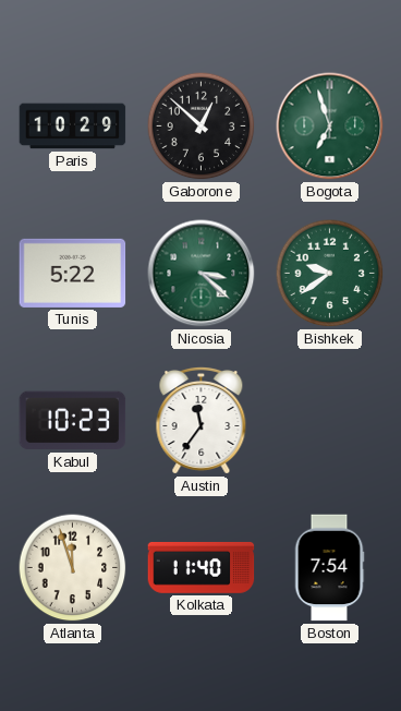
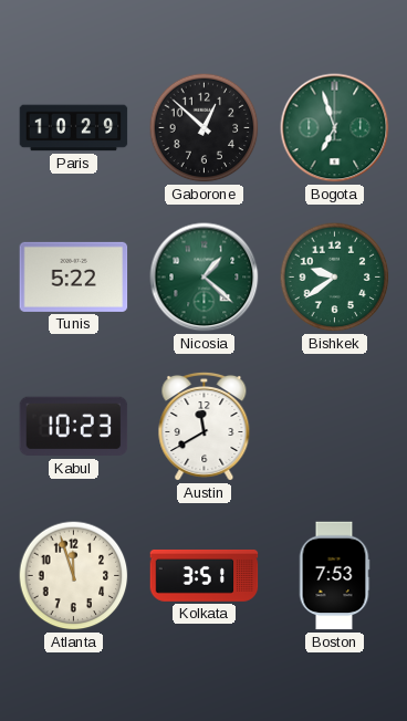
Nicosia: 3:22 -> 1:22
Austin: 11:36 -> 11:40
Kolkata: 11:40 -> 3:51
Boston: 7:54 -> 7:53
